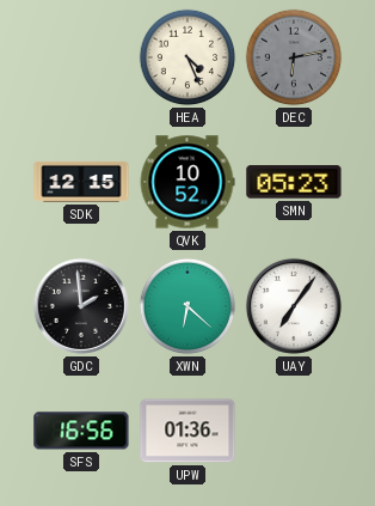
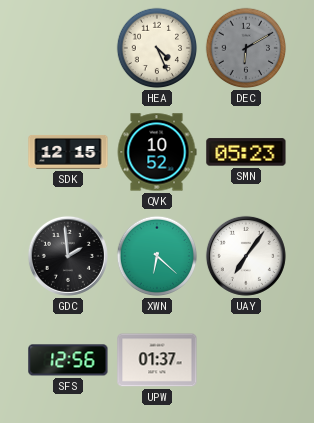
DEC: 6:13 -> 6:10
SFS: 16:56 -> 12:56
UPW: 01:36 -> 01:37
